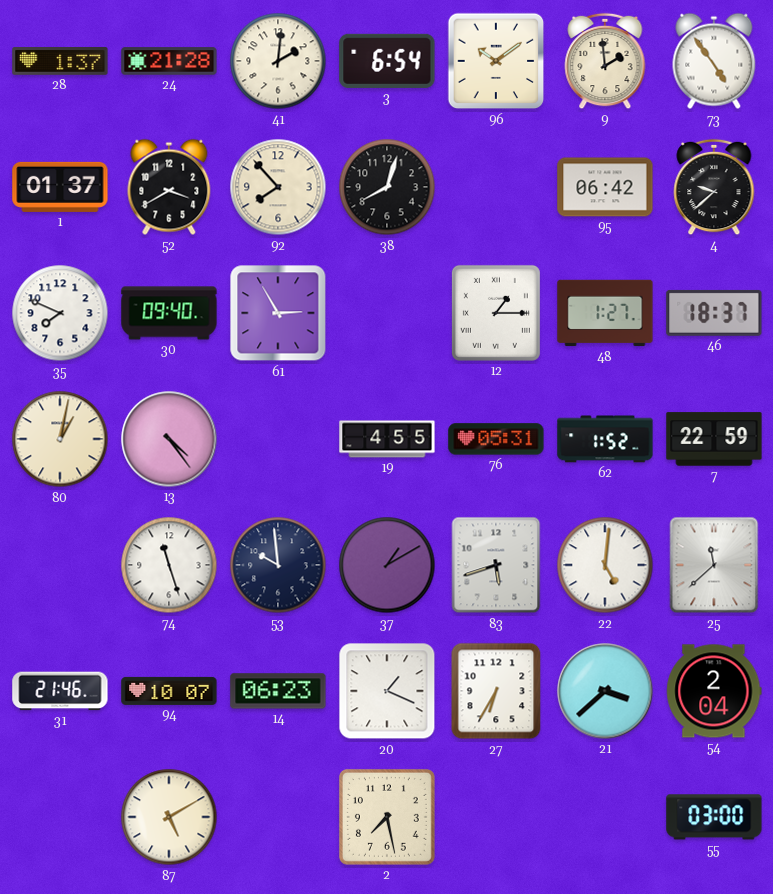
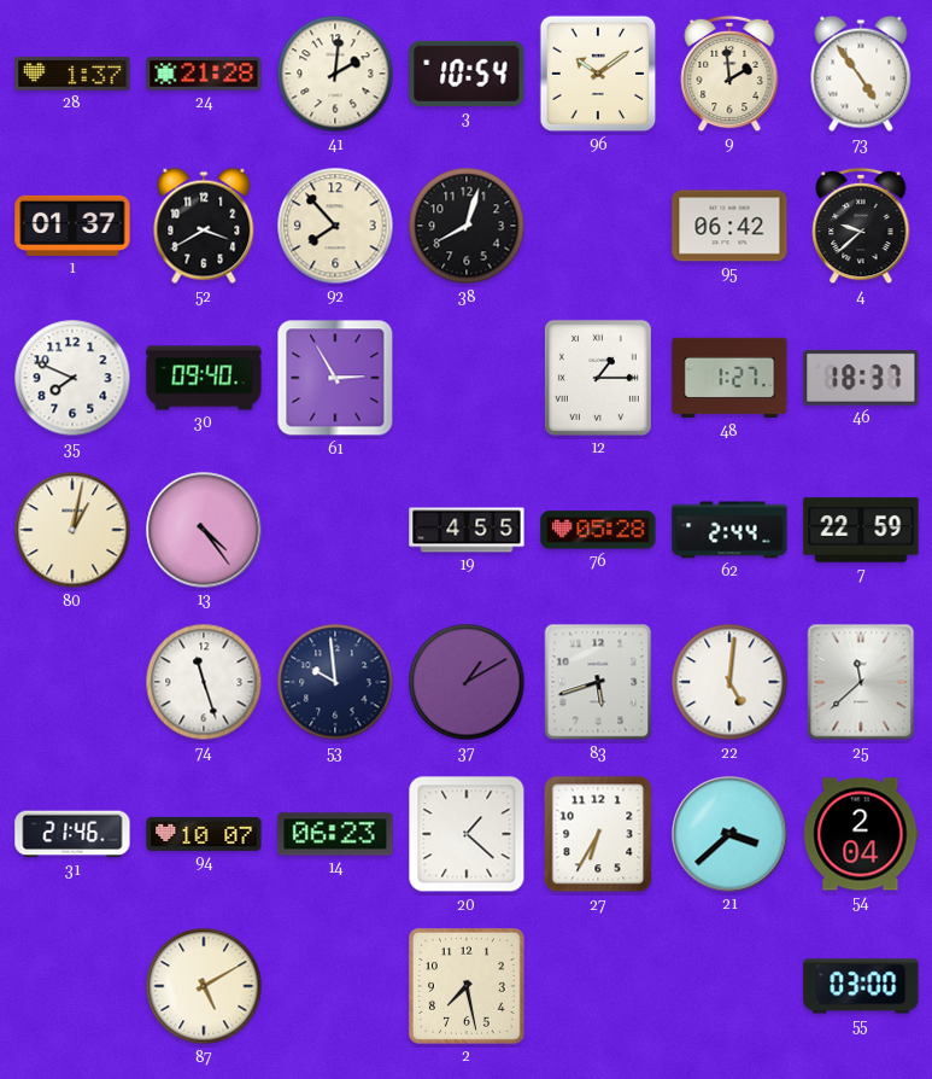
3: 6:54 -> 10:54
76: 05:31 -> 05:28
62: 1:52 -> 2:44
20: 1:19 -> 1:22
